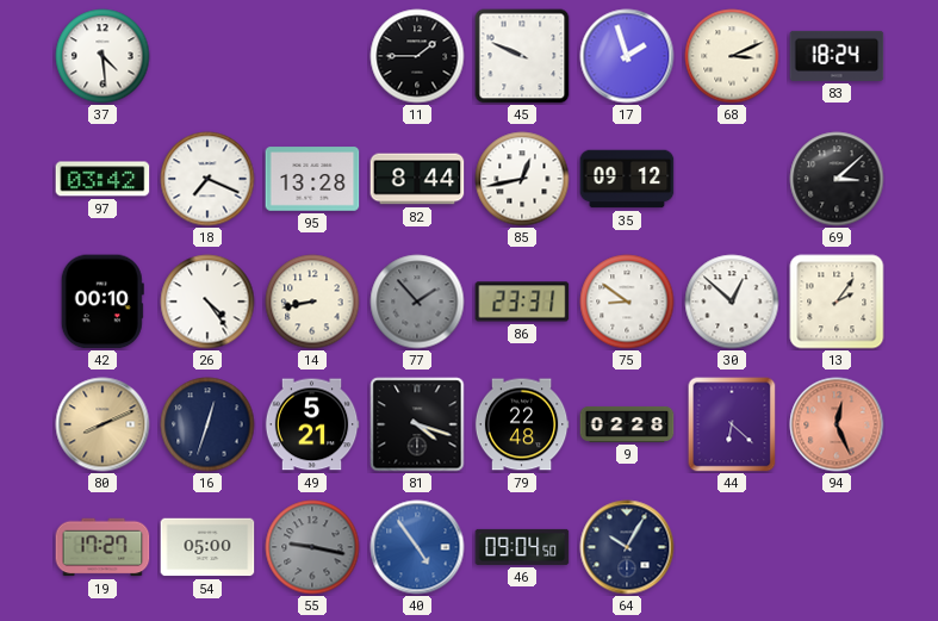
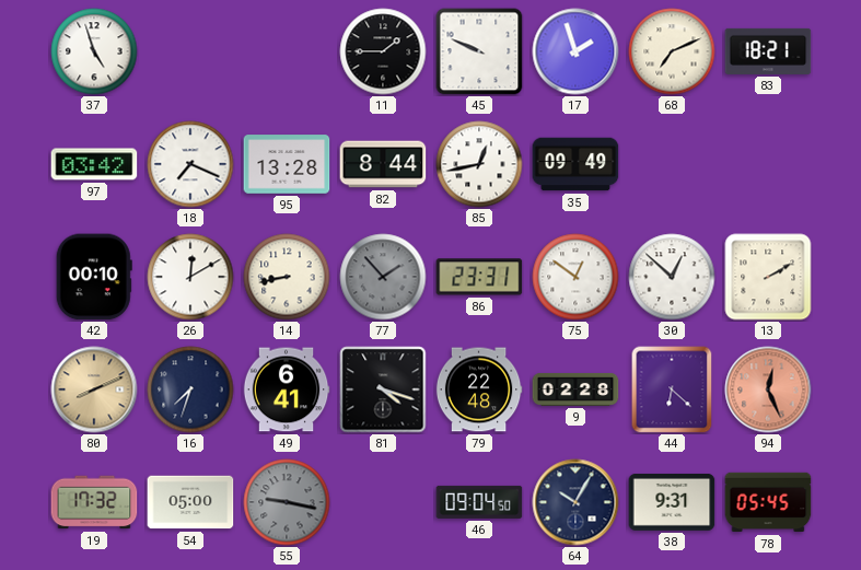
37: 4:29 -> 4:57
68: 3:11 -> 7:11
83: 18:24 -> 18:21
35: 09:12 -> 09:49
69: 3:08 -> none
26: 4:24 -> 12:10
75: 8:51 -> 12:51
13: 2:06 -> 2:10
16: 12:33 -> 7:33
49: 5:21 -> 6:41
19: 17:27 -> 17:32
40: 4:54 -> none
38: none -> 9:31
78: none -> 05:45
